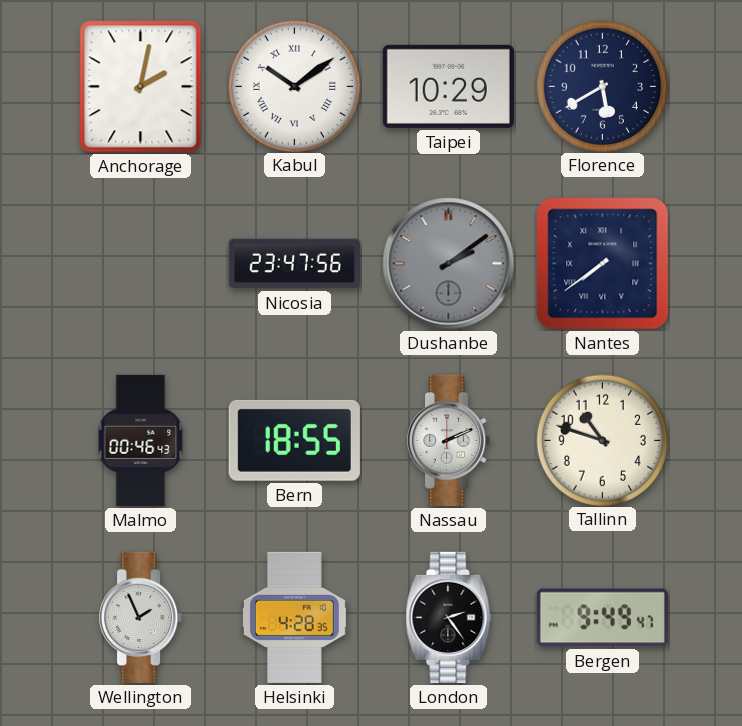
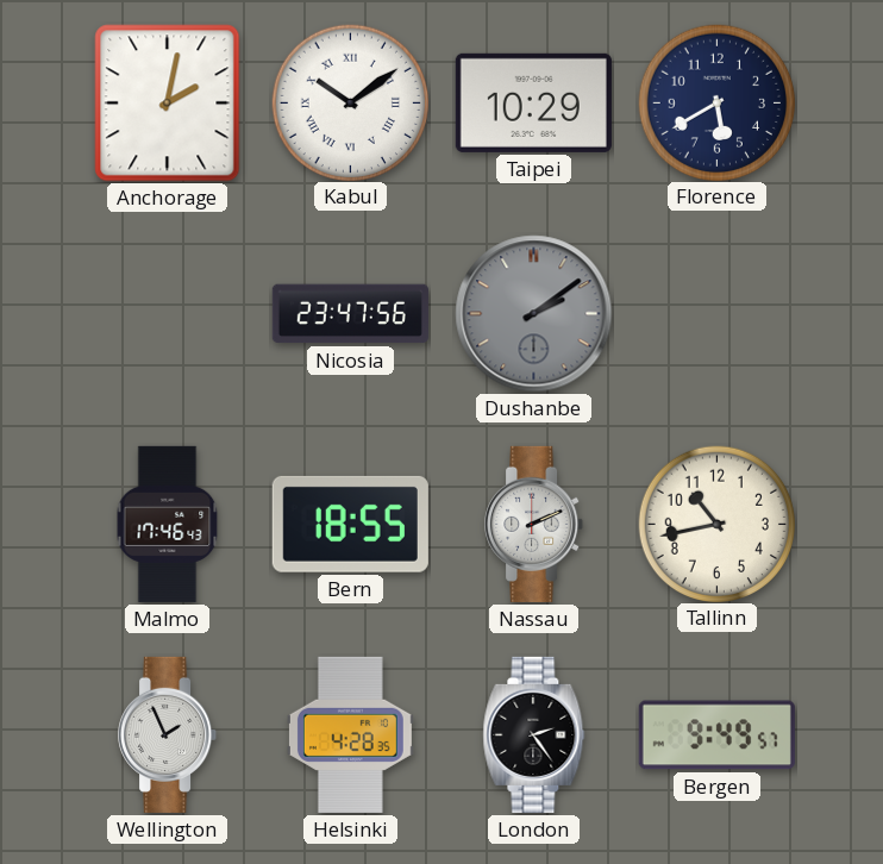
Nantes: 7:39 -> none
Malmo: 00:46 -> 17:46
Tallinn: 10:48 -> 10:43
Bergen: 9:49:47 -> 9:49:57
